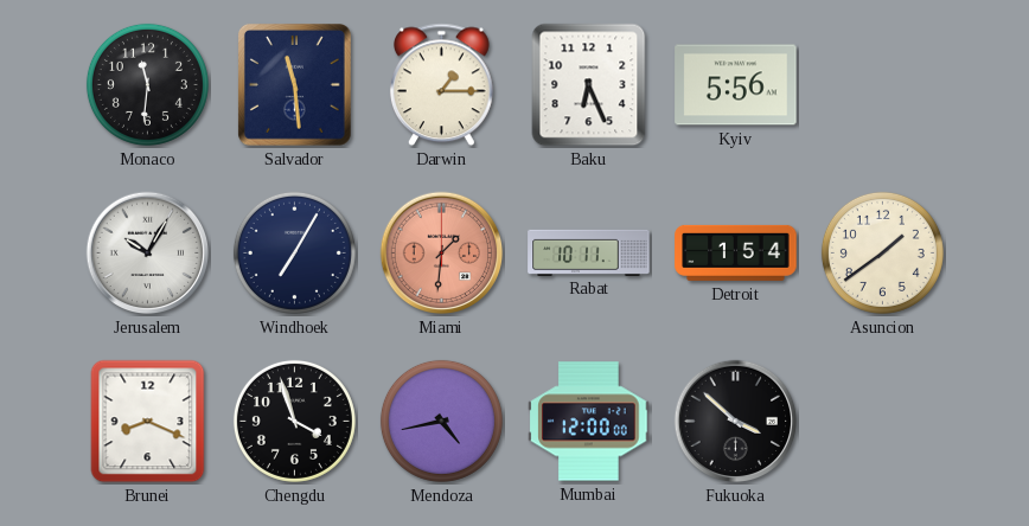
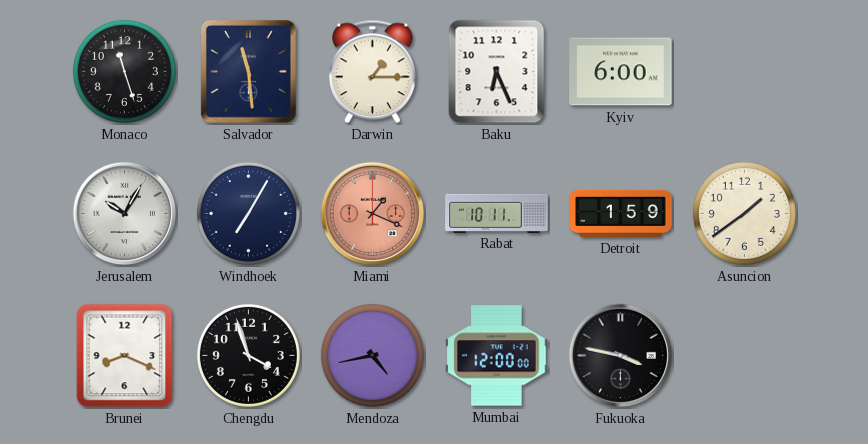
Monaco: 11:31 -> 11:27
Kyiv: 5:56 -> 6:00
Miami: 1:31 -> 1:19
Detroit: 1:54 -> 1:59
Fukuoka: 3:52 -> 3:47
